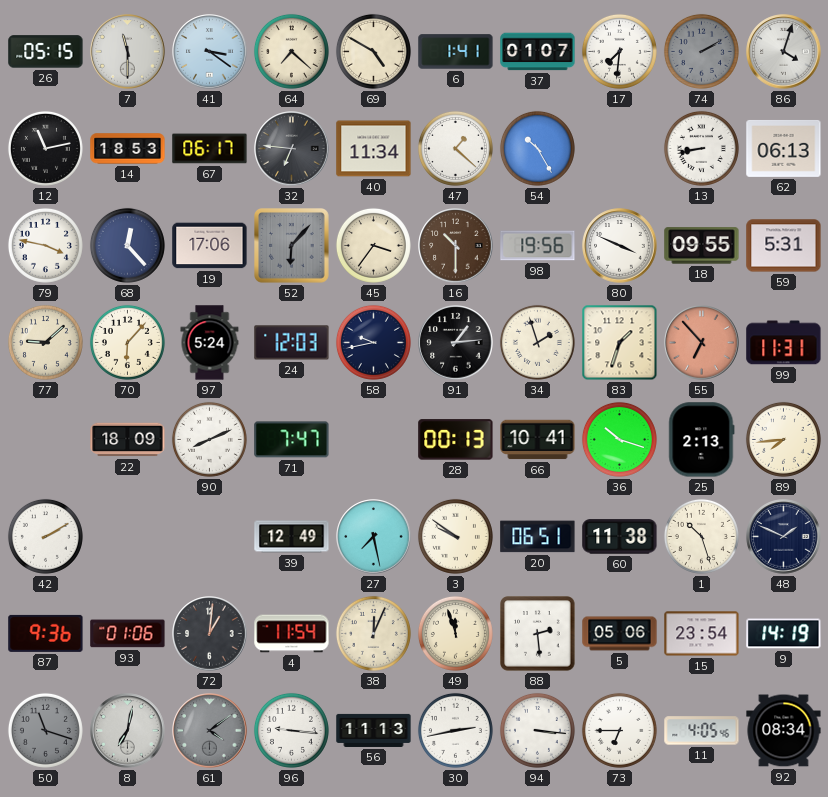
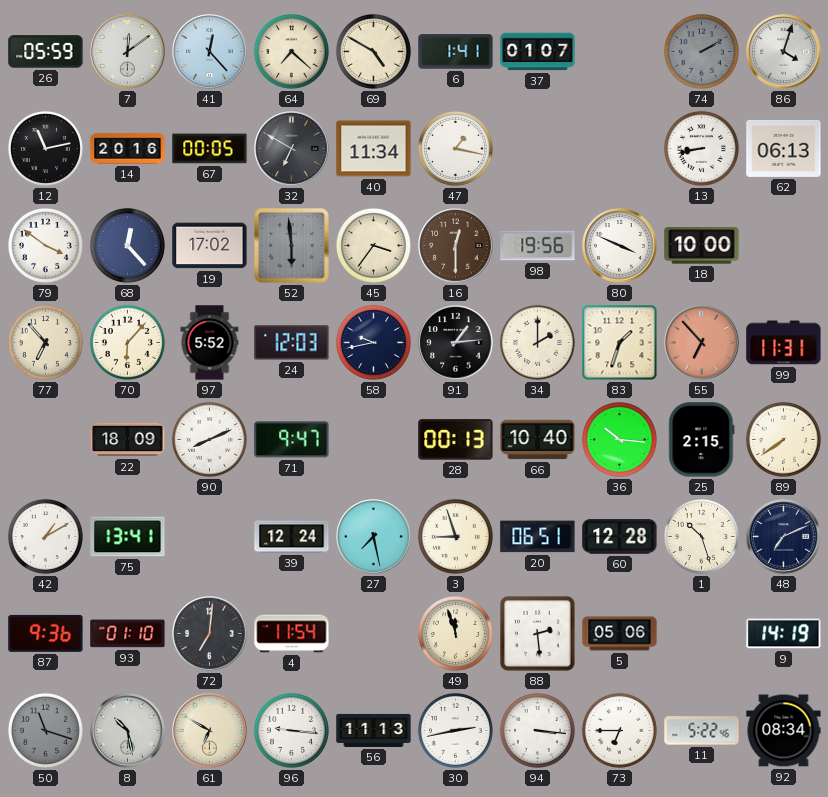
26: 05:15 -> 05:59
7: 11:30 -> 12:09
41: 3:21 -> 12:23
17: 7:31 -> none
14: 18:53 -> 20:16
67: 06:17 -> 00:05
32: 6:46 -> 6:50
47: 1:22 -> 1:17
54: 10:25 -> none
79: 3:47 -> 3:51
19: 17:06 -> 17:02
52: 6:07 -> 5:59
16: 10:30 -> 12:30
18: 09:55 -> 10:00
59: 5:31 -> none
77: 9:08 -> 6:53
97: 5:24 -> 5:52
34: 1:57 -> 2:00
71: 7:47 -> 9:47
66: 10:41 -> 10:40
36: 10:18 -> 10:16
25: 2:13 -> 2:15
89: 7:44 -> 7:39
42: 2:10 -> 1:10
75: none -> 13:41
39: 12:49 -> 12:24
3: 9:51 -> 8:57
60: 11:38 -> 12:28
48: 1:49 -> 7:11
93: 01:06 -> 01:10
72: 1:01 -> 7:01
38: 12:04 -> none
15: 23:54 -> none
8: 7:02 -> 10:28
61: 4:09 -> 6:50
61 dial: grey -> cream
11: 4:05 -> 5:22
